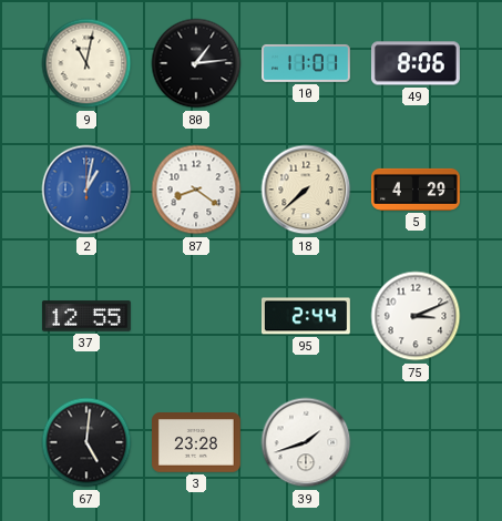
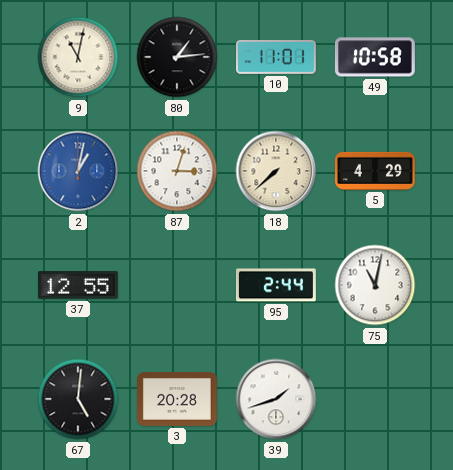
49: 8:06 -> 10:58
87: 8:21 -> 3:03
75: 3:11 -> 11:02
3: 23:28 -> 20:28
